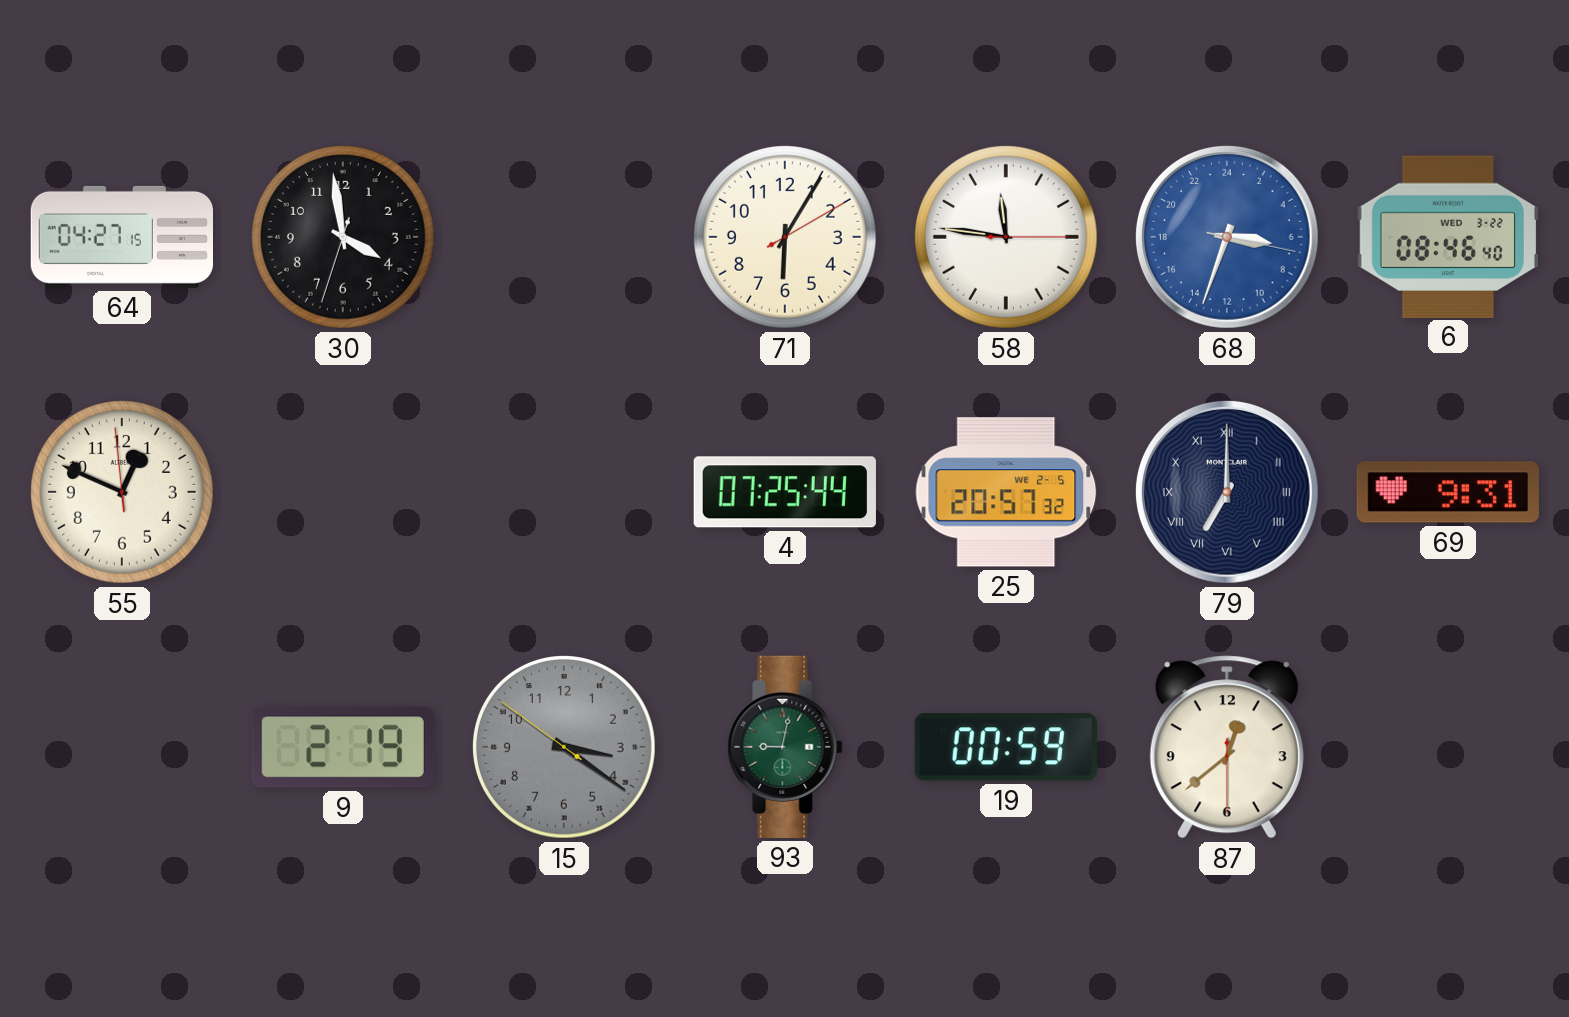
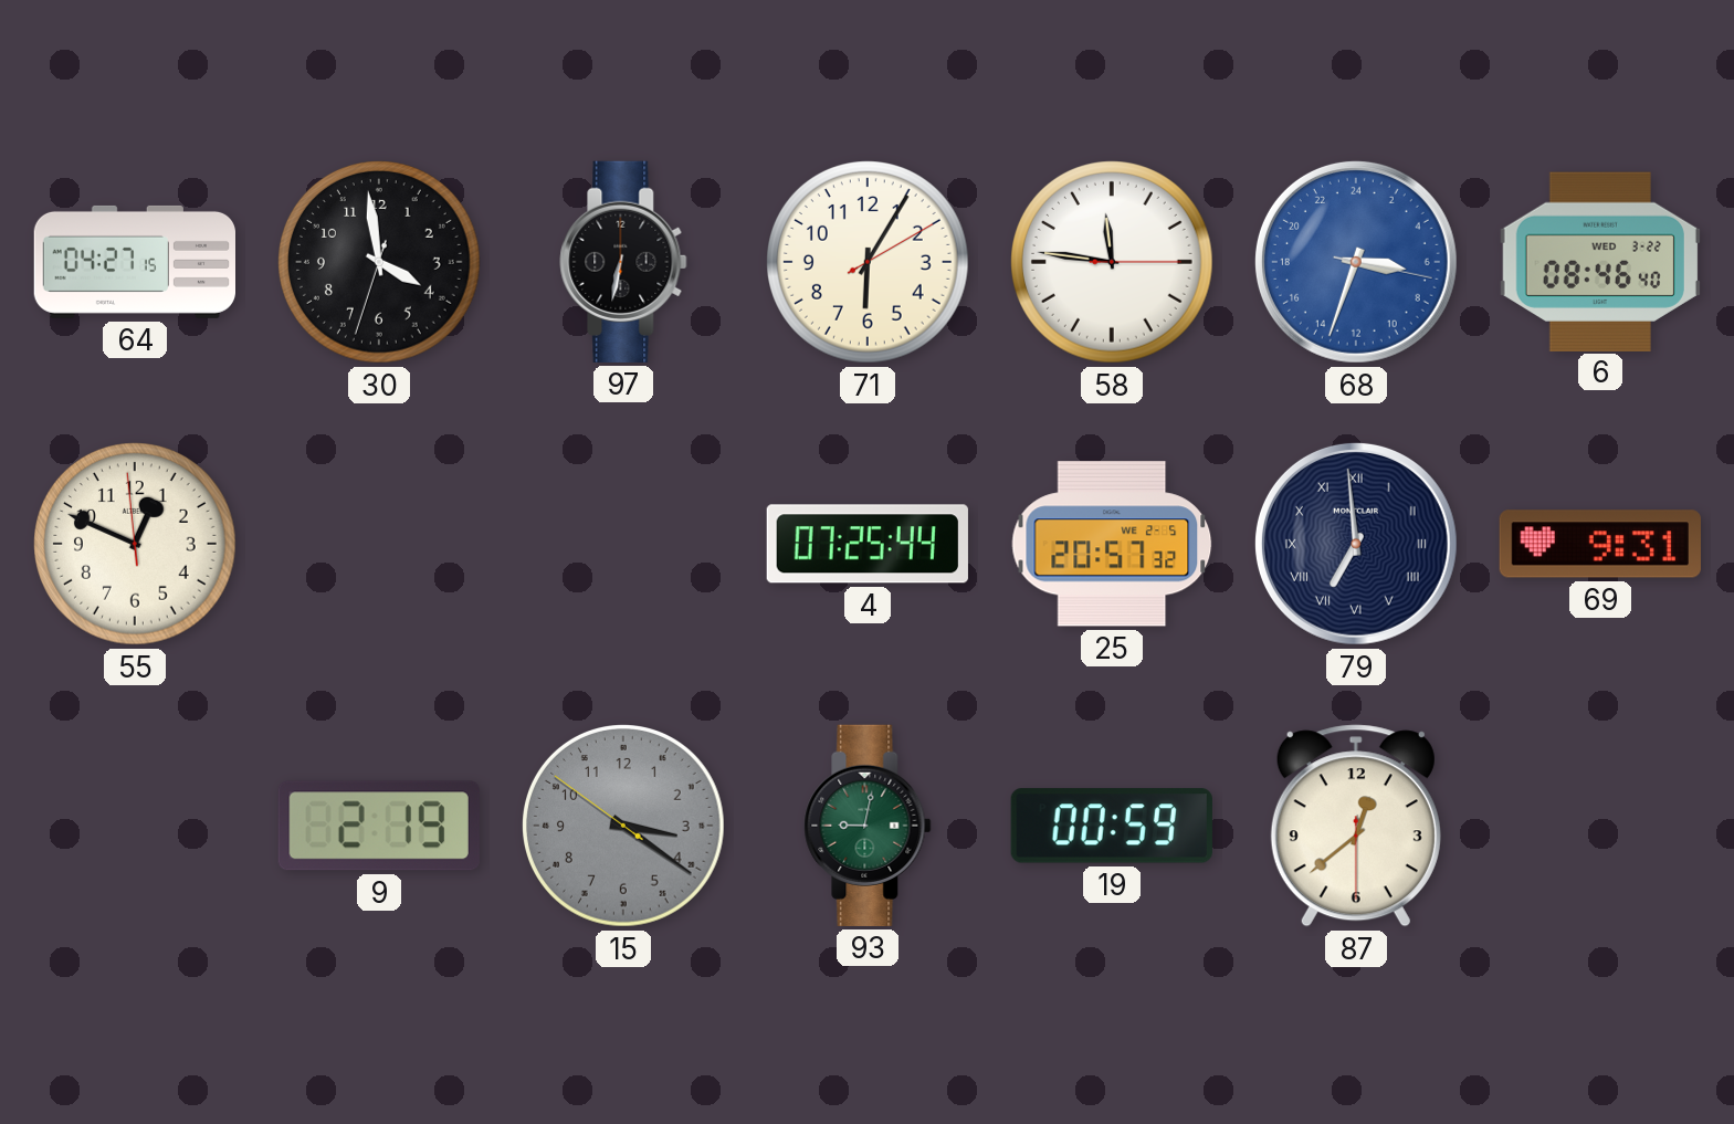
97: none -> 6:32
79: 7:00 -> 6:59
